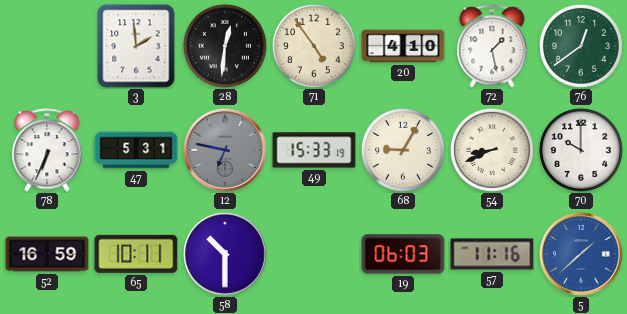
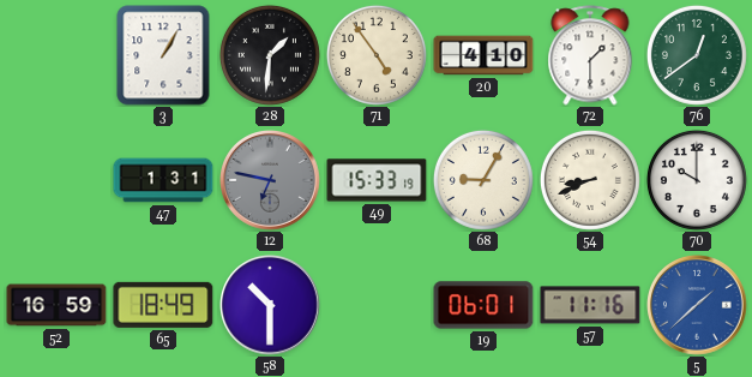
3: 1:59 -> 1:05
28: 12:31 -> 1:31
72: 1:28 -> 1:30
78: 6:34 -> none
47: 5:31 -> 1:31
65: 10:11 -> 18:49
19: 06:03 -> 06:01
